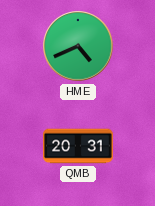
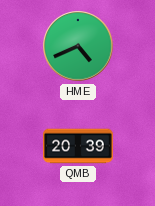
QMB: 20:31 -> 20:39
